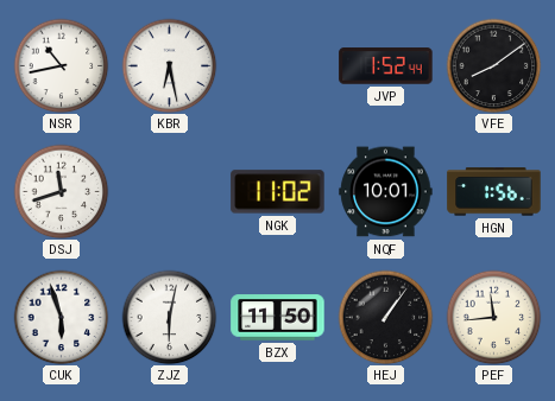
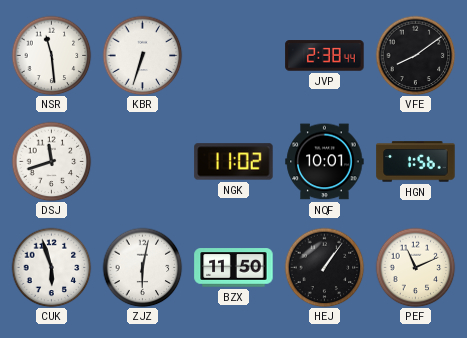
NSR: 10:43 -> 11:29
KBR: 6:28 -> 6:33
JVP: 1:52 -> 2:38
PEF: 11:44 -> 11:11
